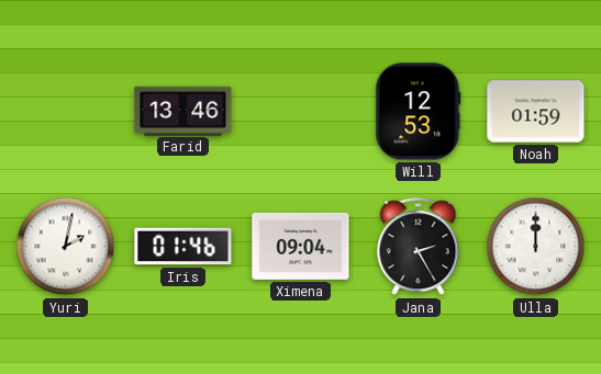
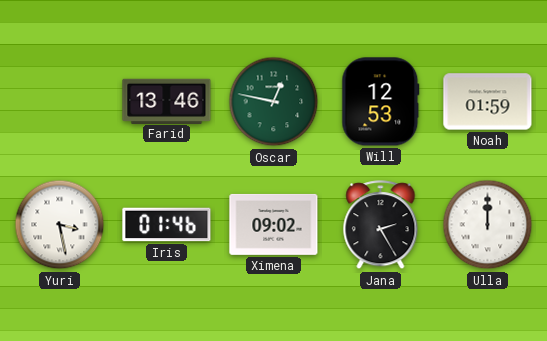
Oscar: none -> 12:47
Yuri: 2:02 -> 3:28
Ximena: 09:04 -> 09:02
